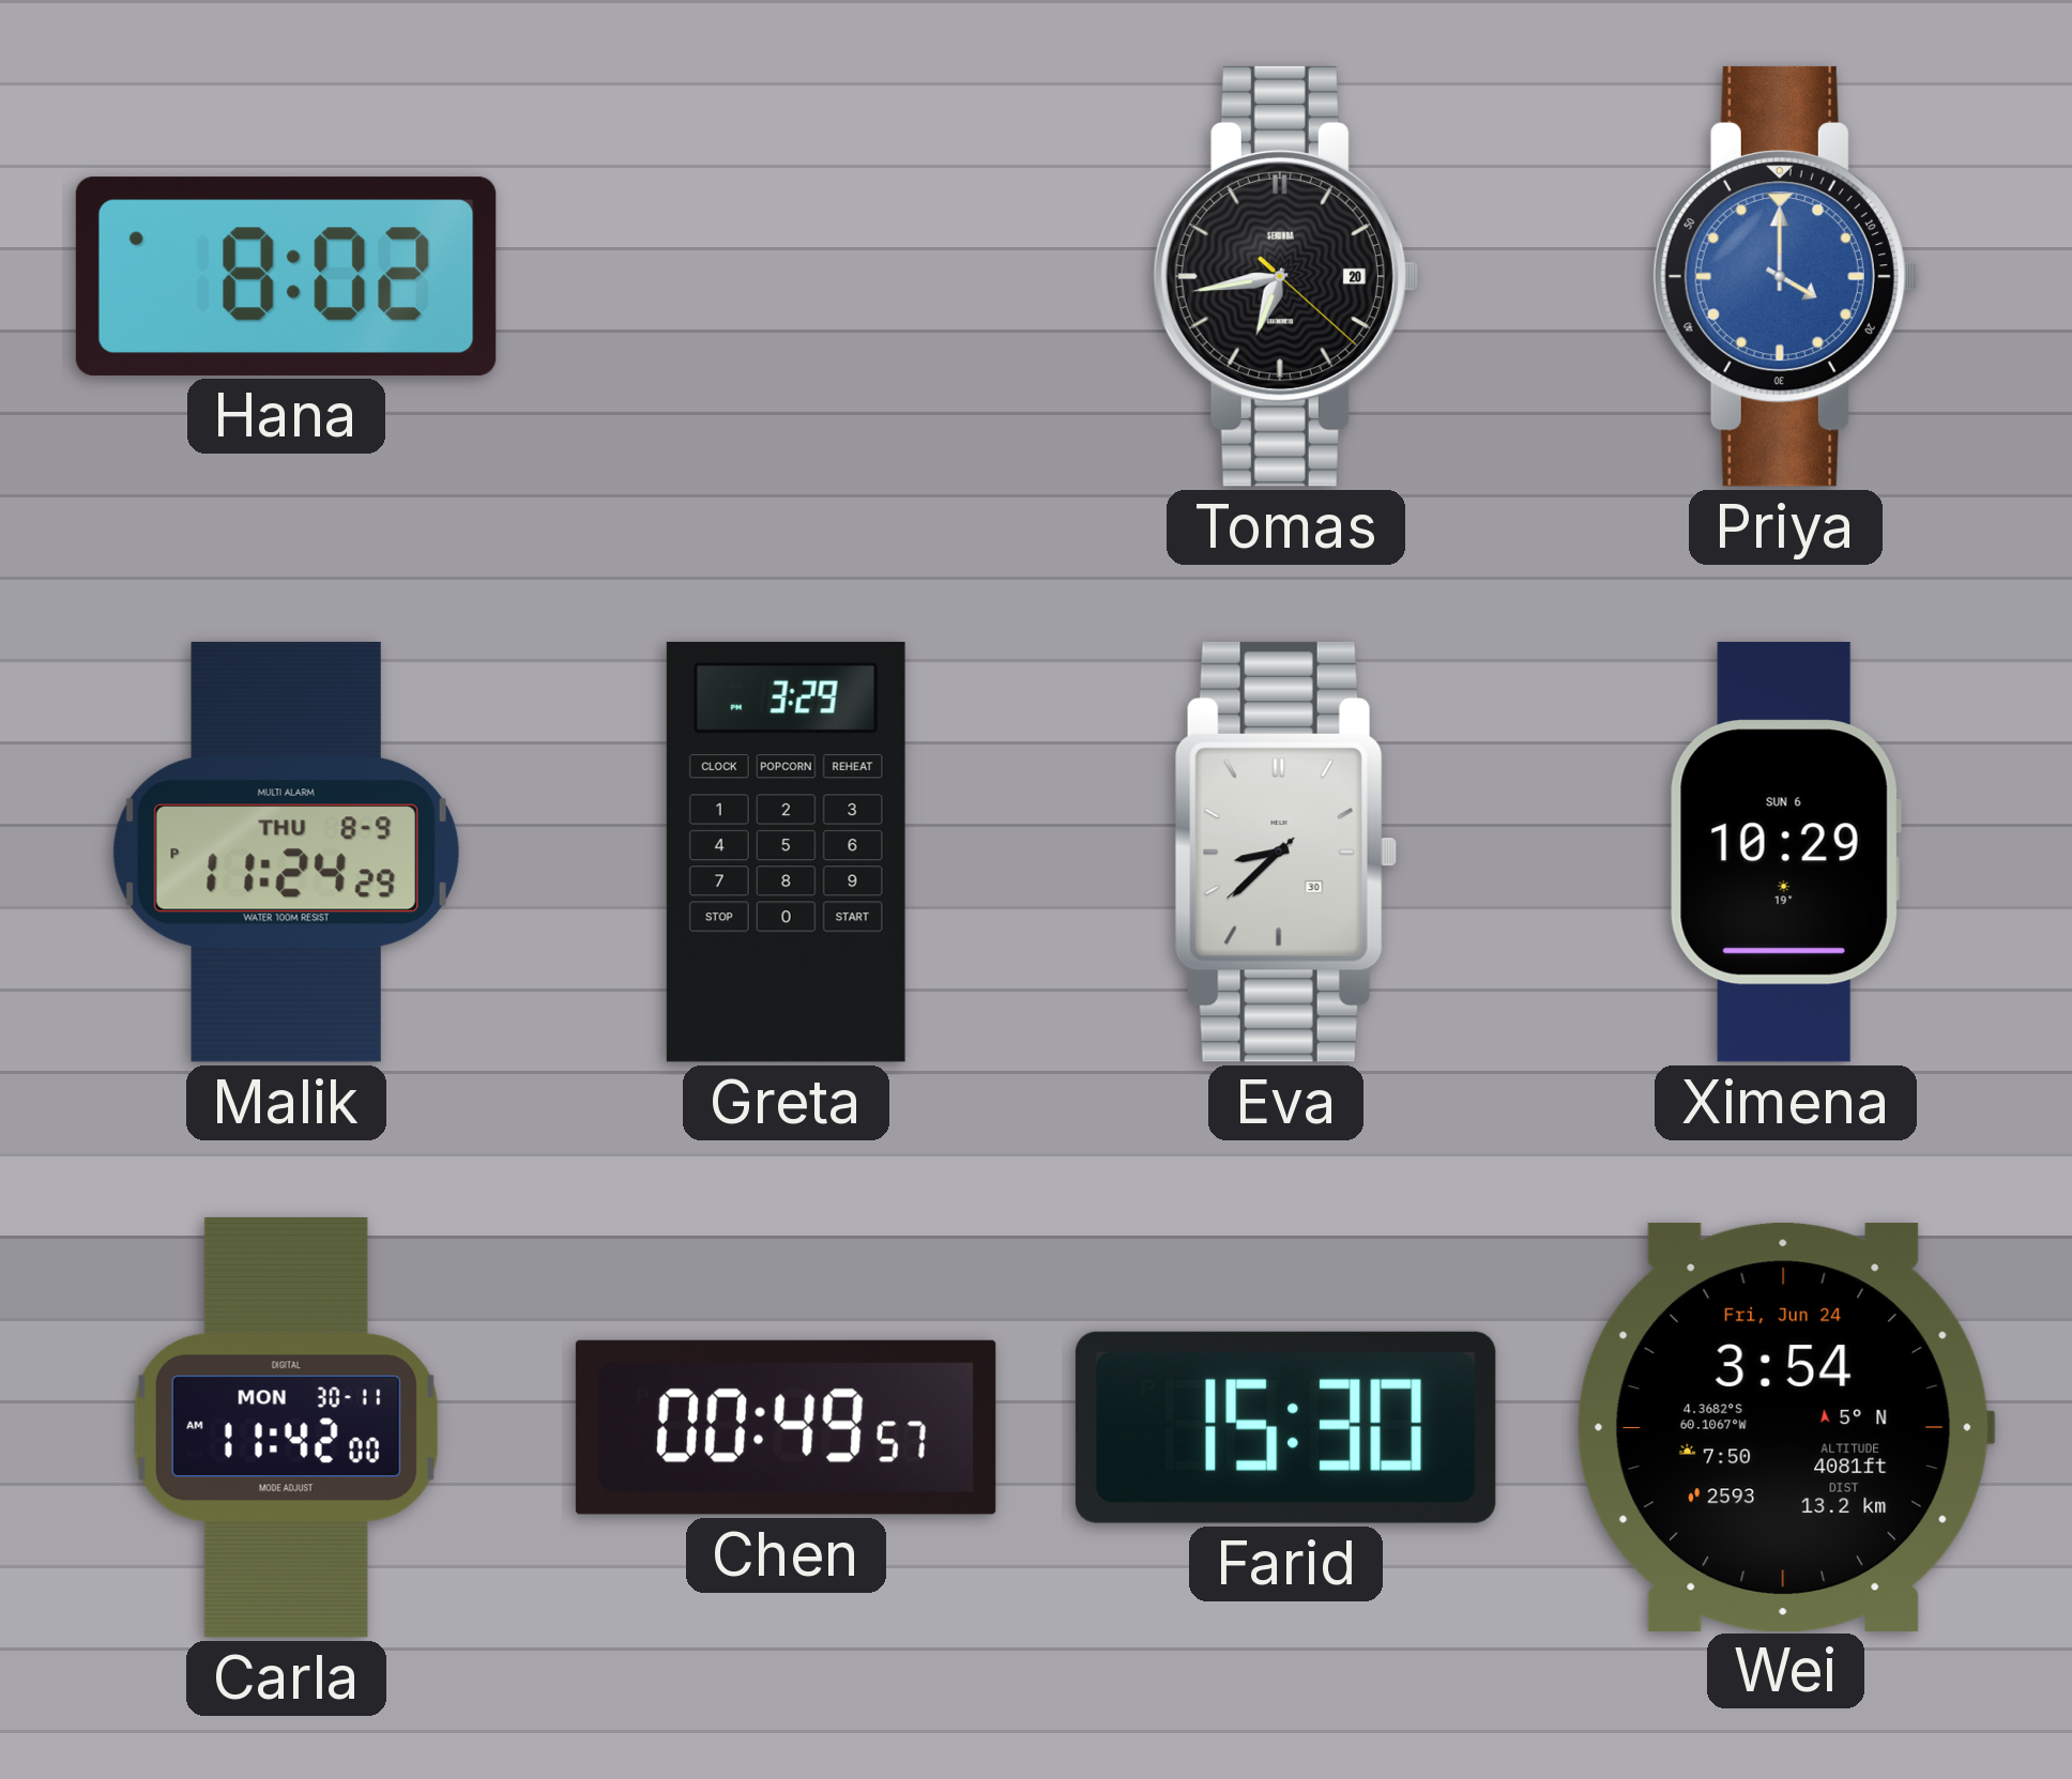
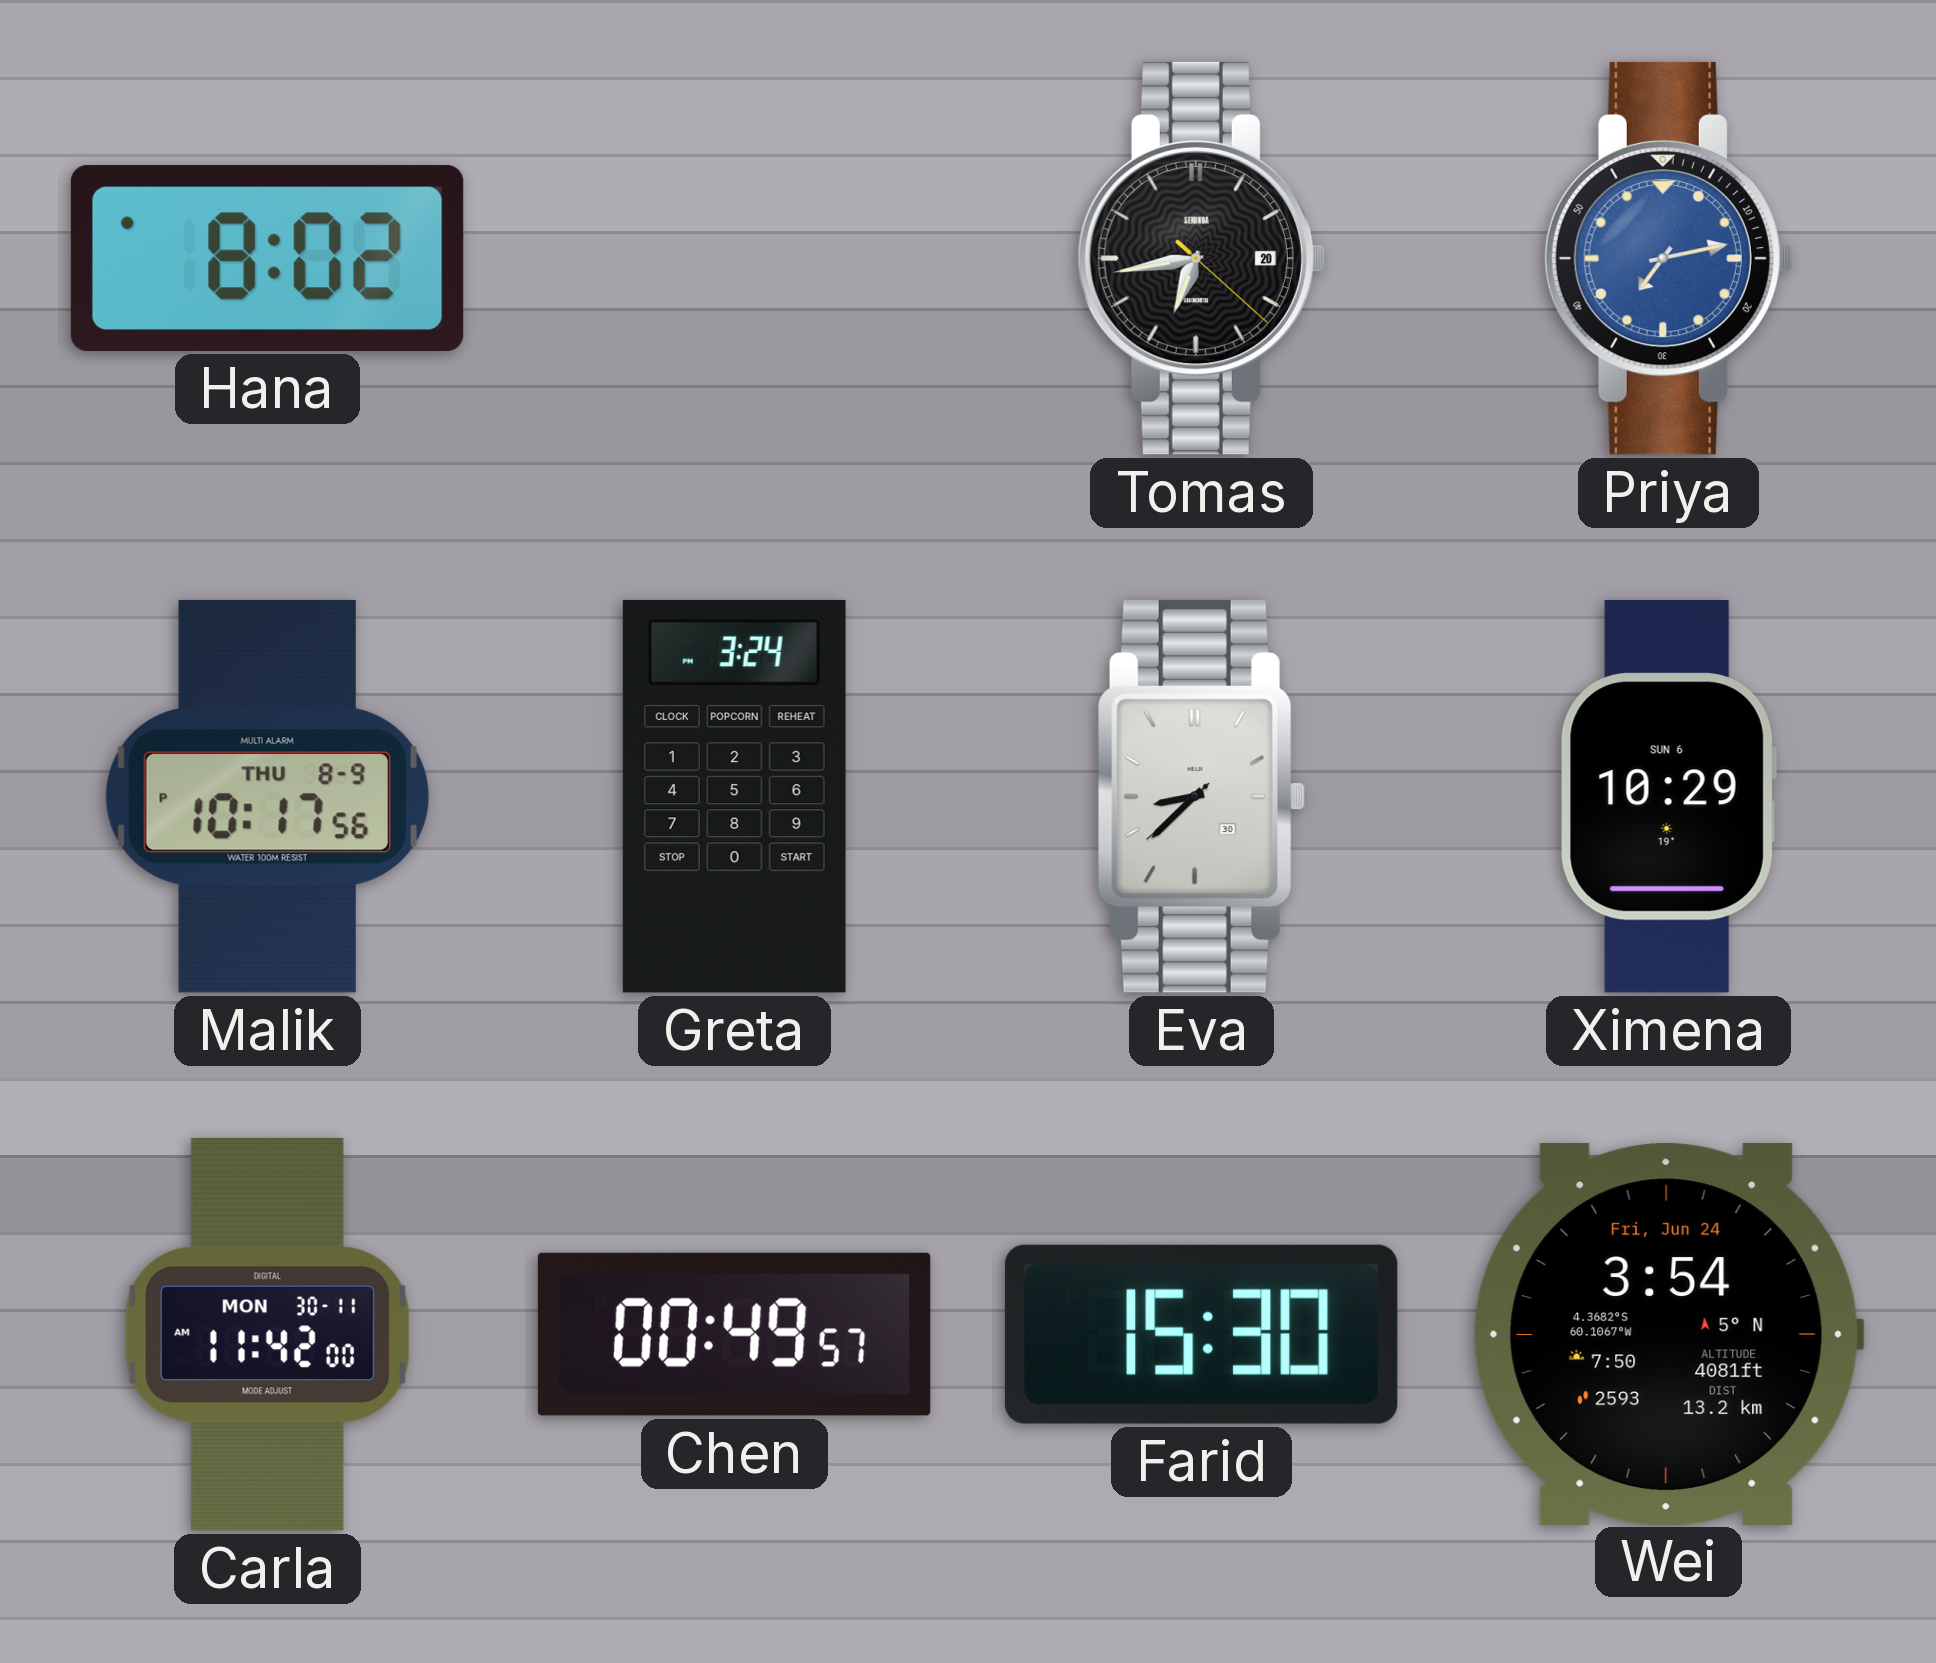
Priya: 4:00 -> 7:13
Malik: 11:24 -> 10:17
Greta: 3:29 -> 3:24
